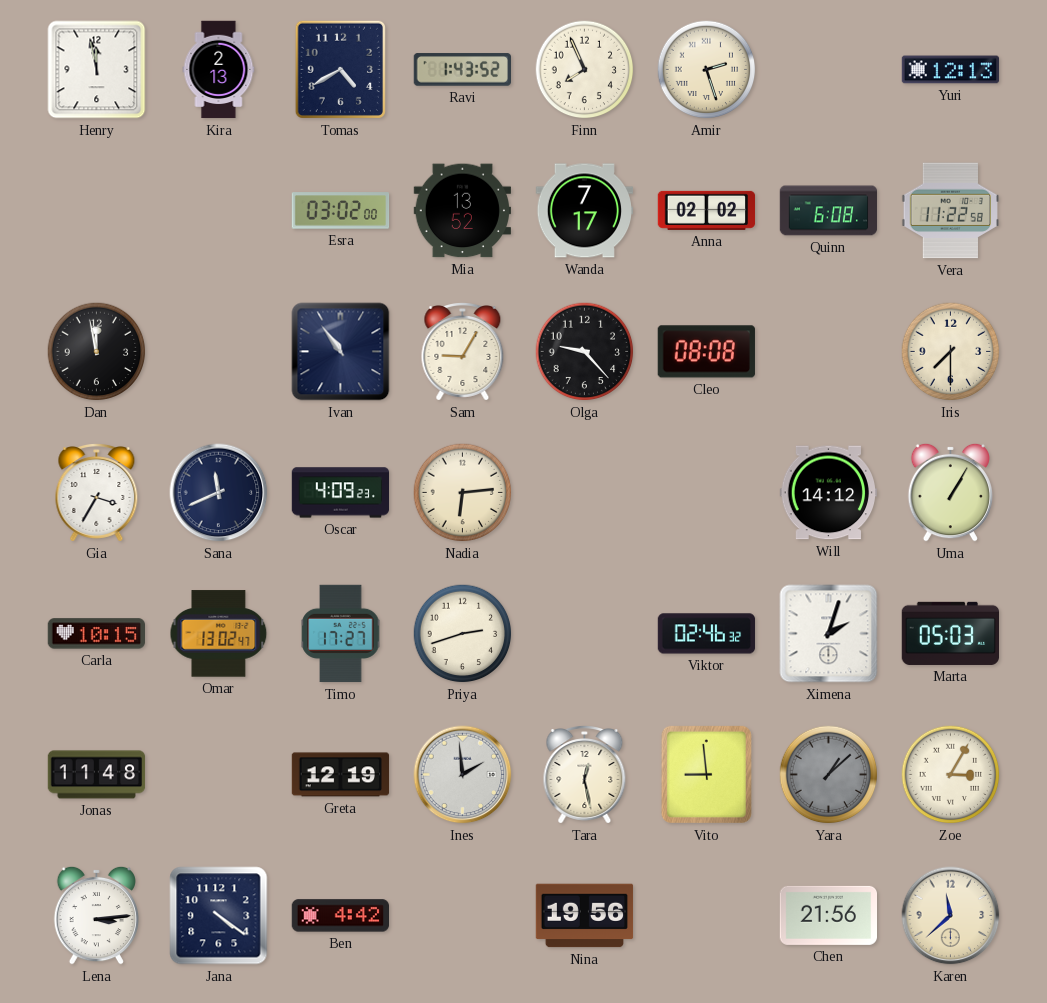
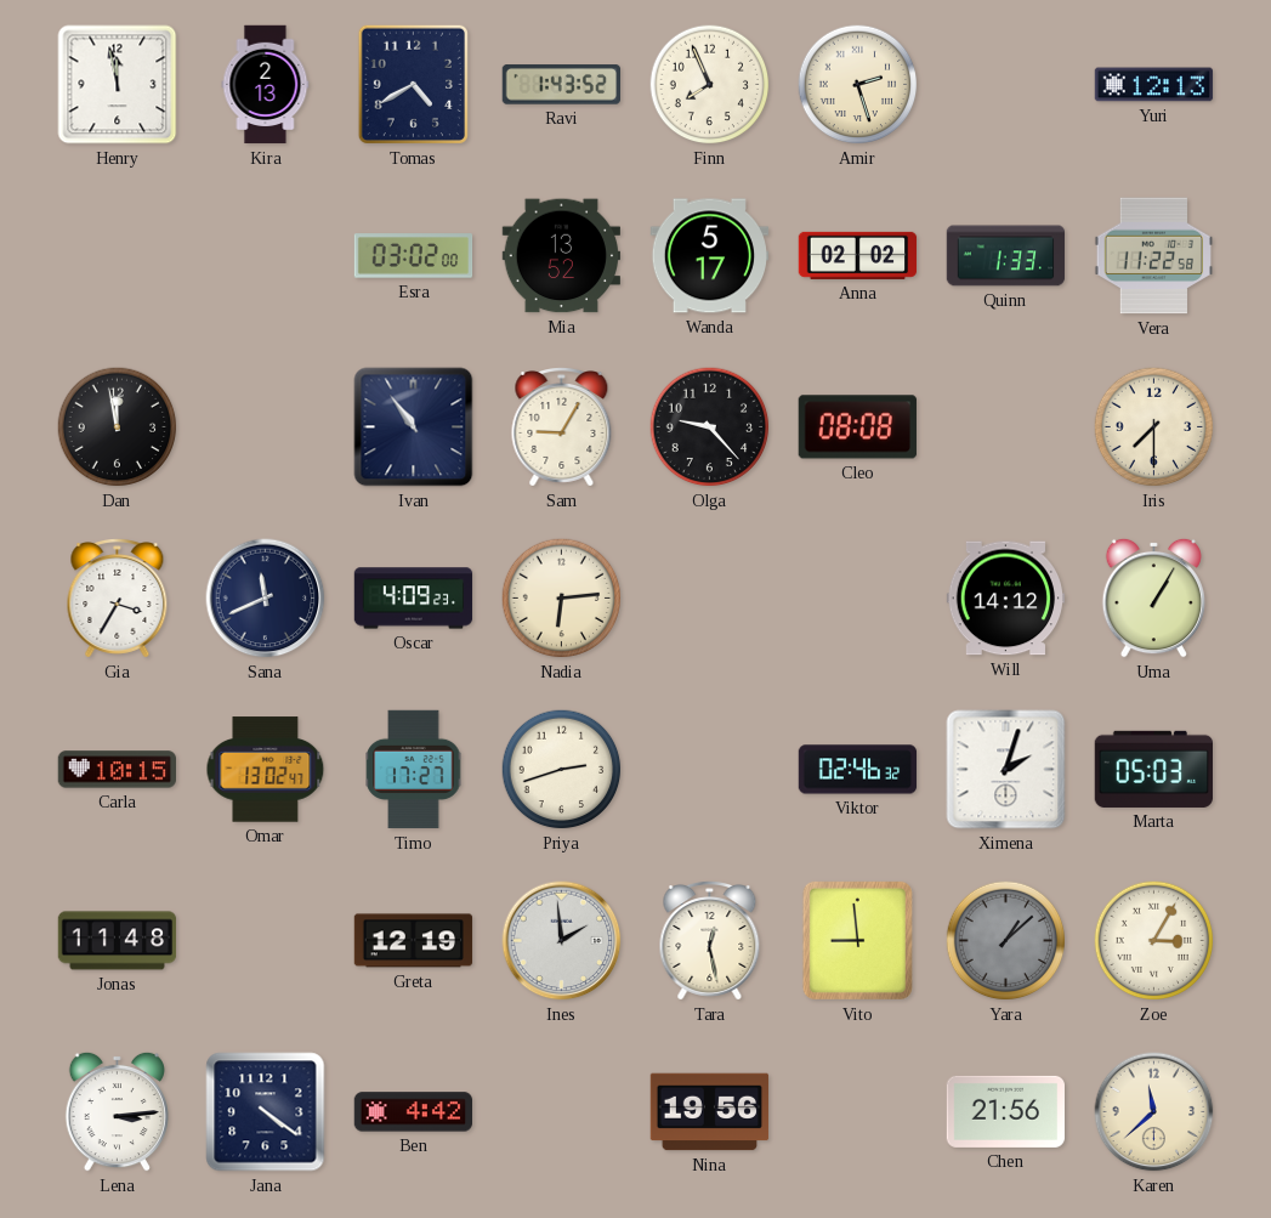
Wanda: 7:17 -> 5:17
Quinn: 6:08 -> 1:33
